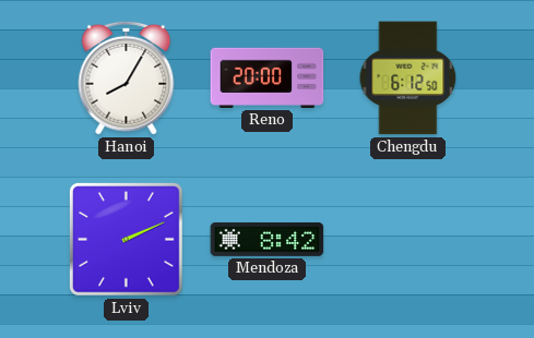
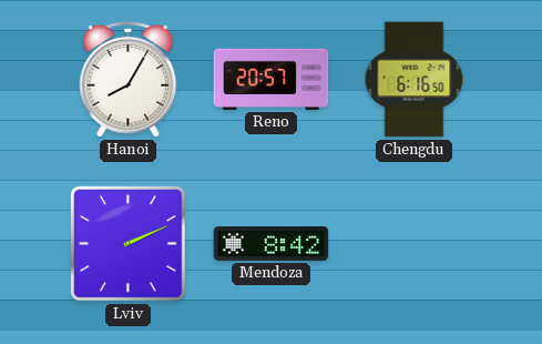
Reno: 20:00 -> 20:57
Chengdu: 6:12 -> 6:16
